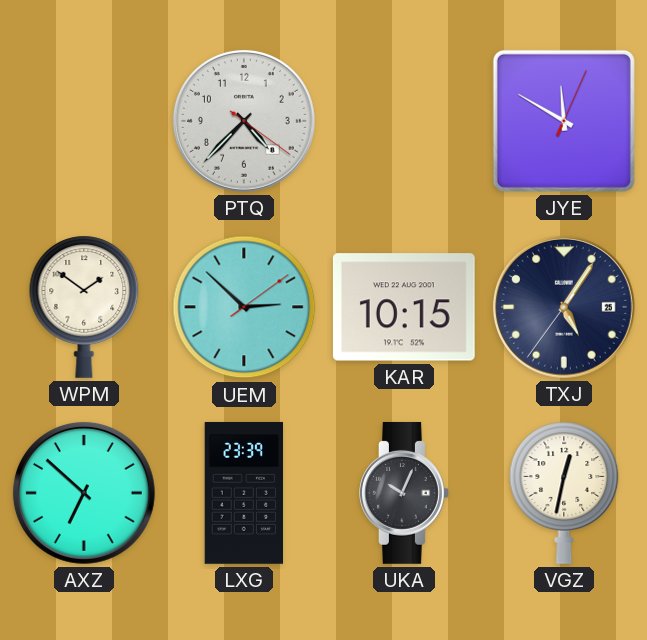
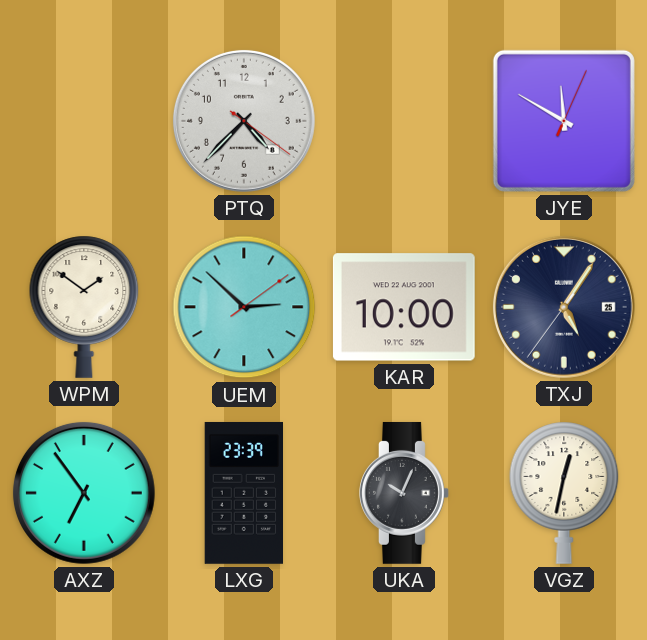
KAR: 10:15 -> 10:00
AXZ: 6:52 -> 6:54
